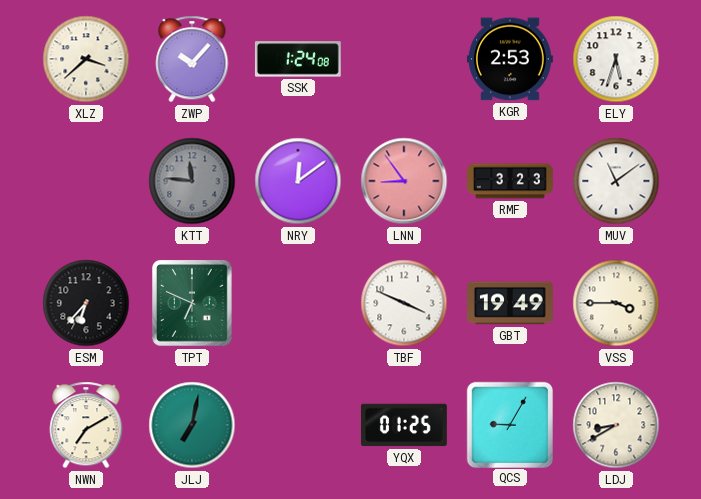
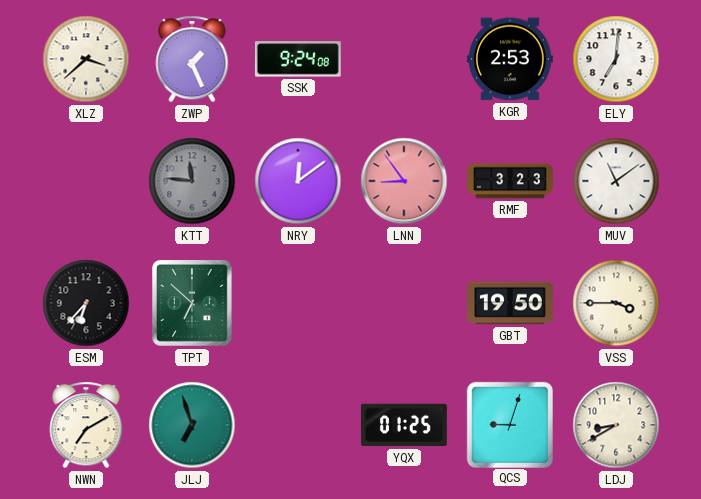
ZWP: 10:07 -> 1:26
SSK: 1:24 -> 9:24
ELY: 5:33 -> 7:01
TPT: 6:49 -> 6:52
TBF: 3:49 -> none
GBT: 19:49 -> 19:50
JLJ: 7:02 -> 6:57
QCS: 9:05 -> 9:03
